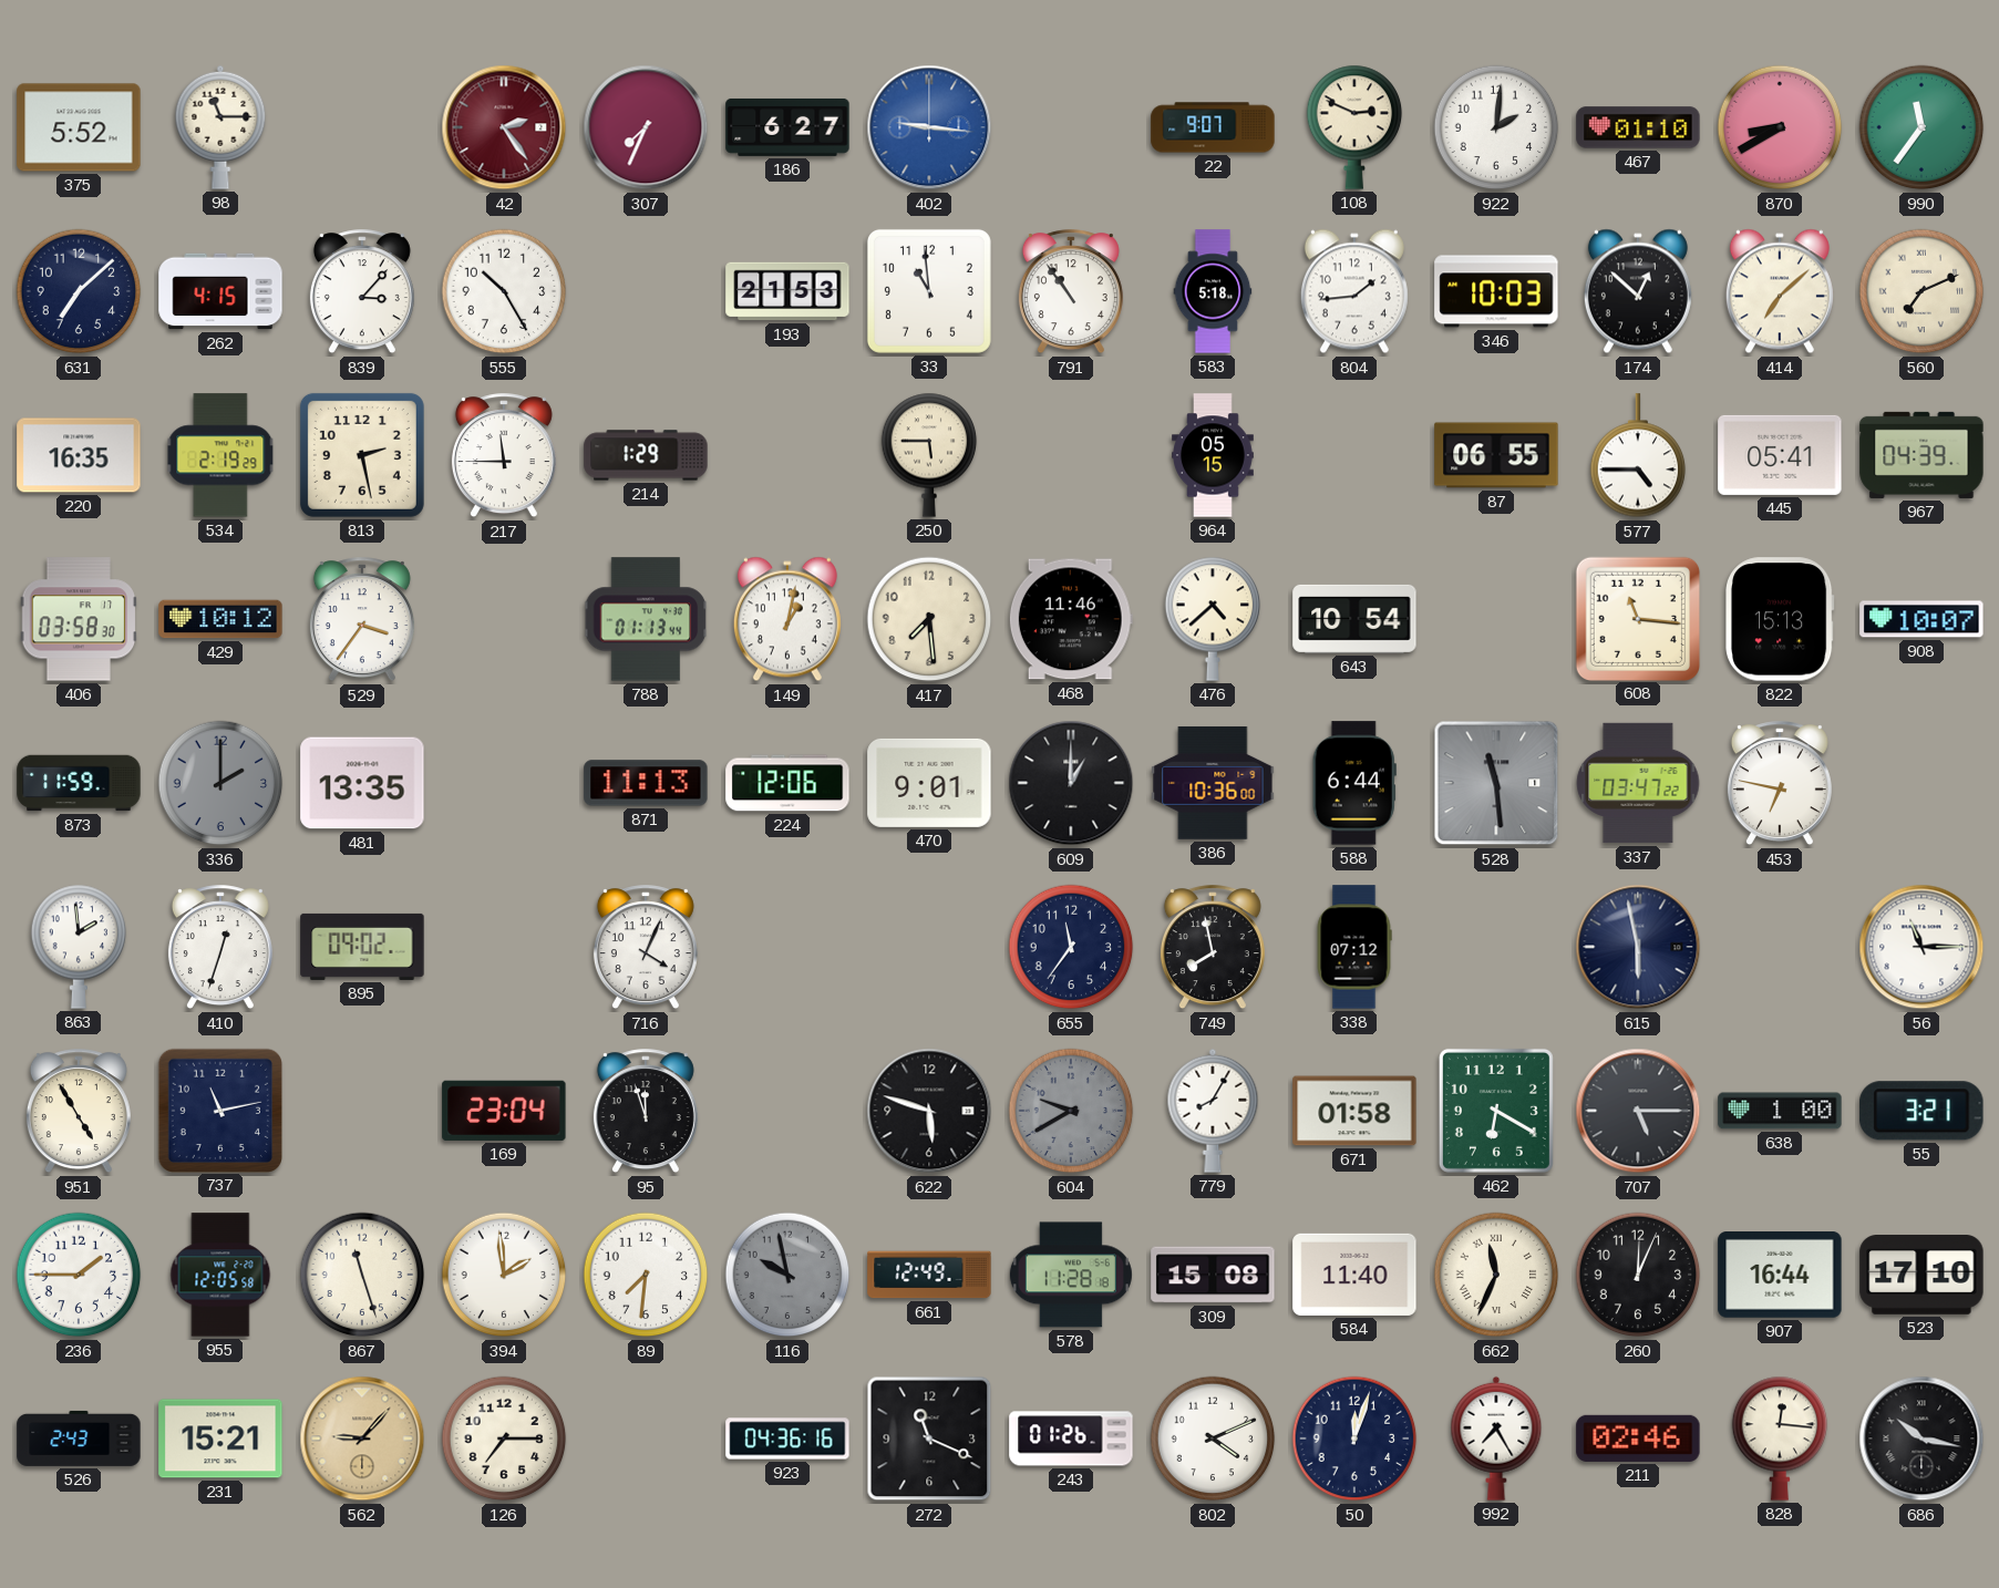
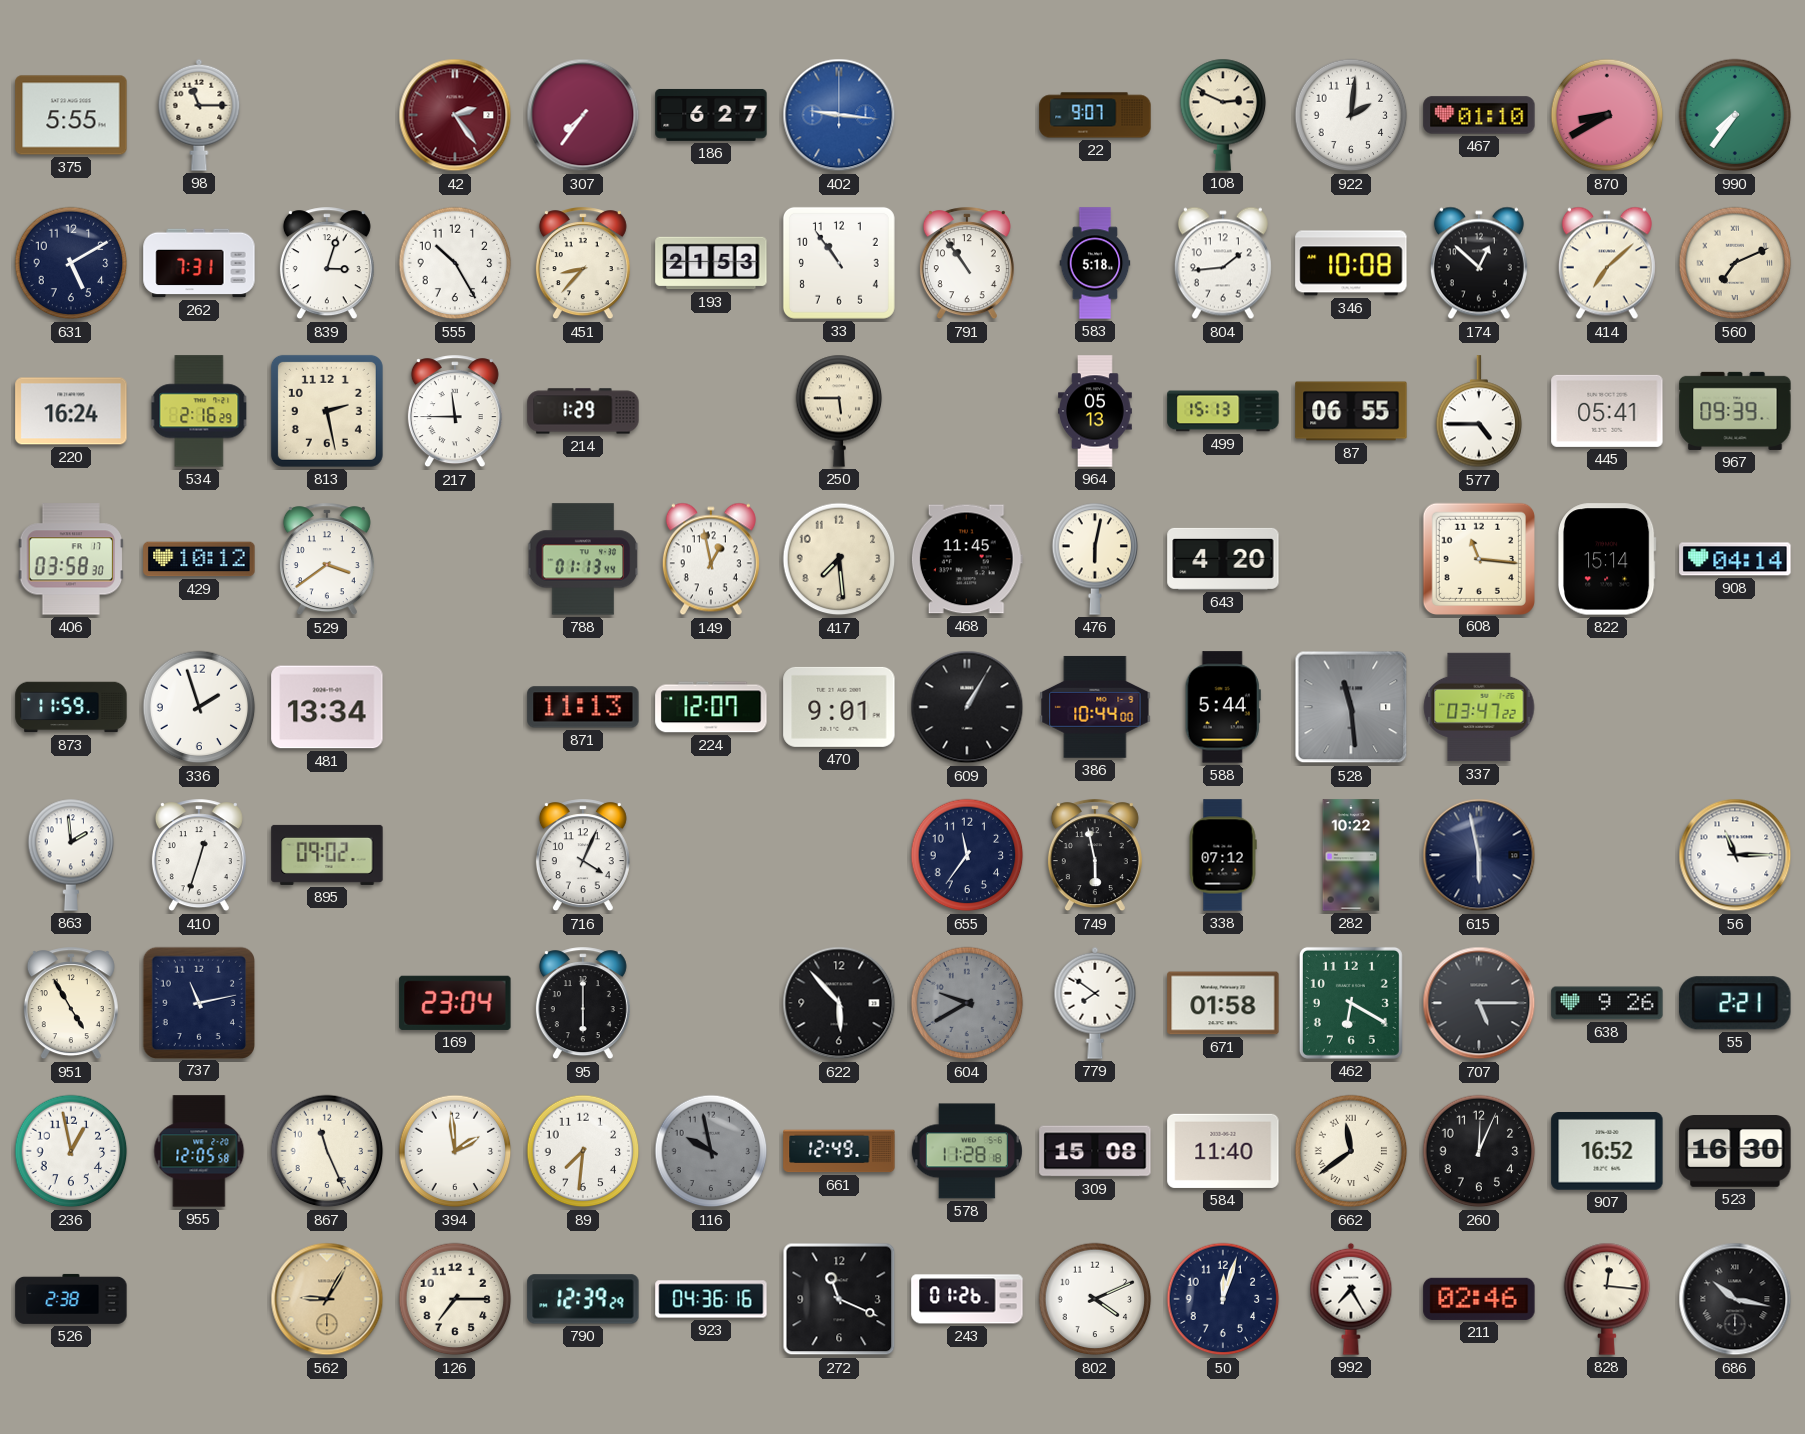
375: 5:52 -> 5:55
307: 7:34 -> 7:36
990: 11:36 -> 7:36
631: 7:08 -> 5:10
262: 4:15 -> 7:31
839: 3:07 -> 3:03
451: none -> 8:37
33: 10:59 -> 10:54
346: 10:03 -> 10:08
220: 16:35 -> 16:24
534: 2:19 -> 2:16
964: 05:15 -> 05:13
499: none -> 15:13
967: 04:39 -> 09:39
529: 3:36 -> 3:39
149: 1:02 -> 12:58
468: 11:46 -> 11:45
476: 4:38 -> 6:02
643: 10:54 -> 4:20
822: 15:13 -> 15:14
908: 10:07 -> 04:14
336: 2:00 -> 1:57
336 dial: grey -> white
481: 13:35 -> 13:34
224: 12:06 -> 12:07
609: 1:00 -> 1:05
386: 10:36 -> 10:44
588: 6:44 -> 5:44
453: 6:47 -> none
749: 7:58 -> 5:58
282: none -> 10:22
95: 11:57 -> 6:00
622: 5:48 -> 5:53
779: 8:05 -> 7:51
638: 1:00 -> 9:26
55: 3:21 -> 2:21
236: 1:45 -> 12:58
867: 11:27 -> 11:26
662: 11:34 -> 11:39
907: 16:44 -> 16:52
523: 17:10 -> 16:30
526: 2:43 -> 2:38
231: 15:21 -> none
562: 9:07 -> 9:05
790: none -> 12:39
